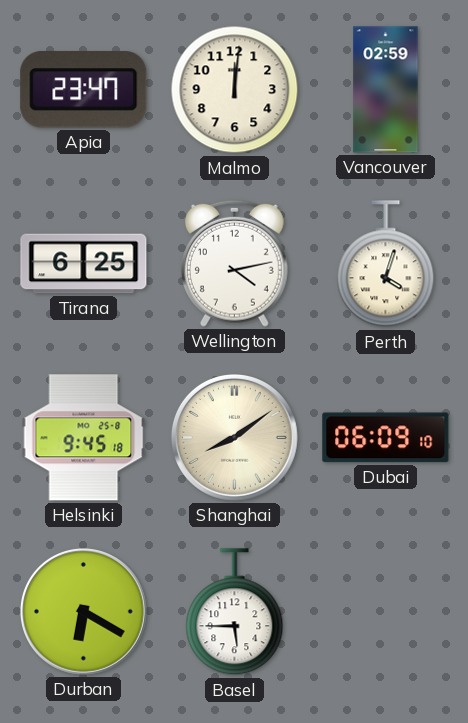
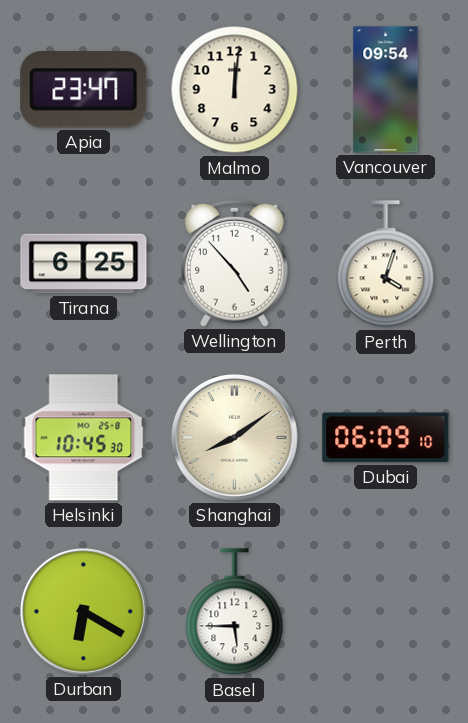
Vancouver: 02:59 -> 09:54
Wellington: 4:13 -> 4:53
Helsinki: 9:45 -> 10:45
